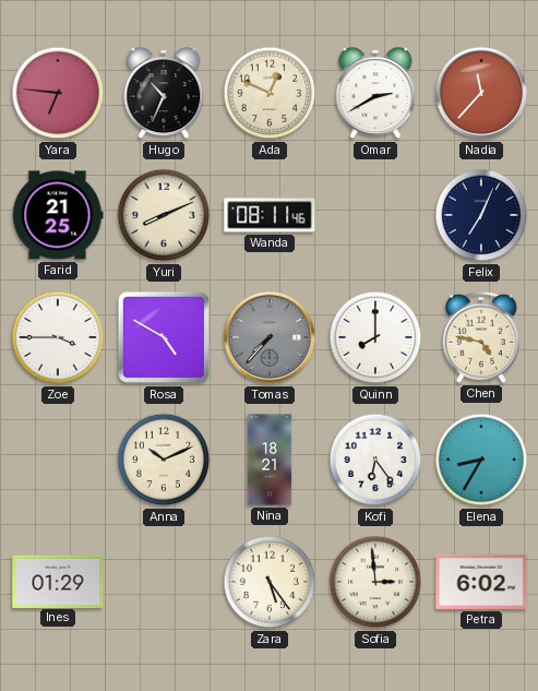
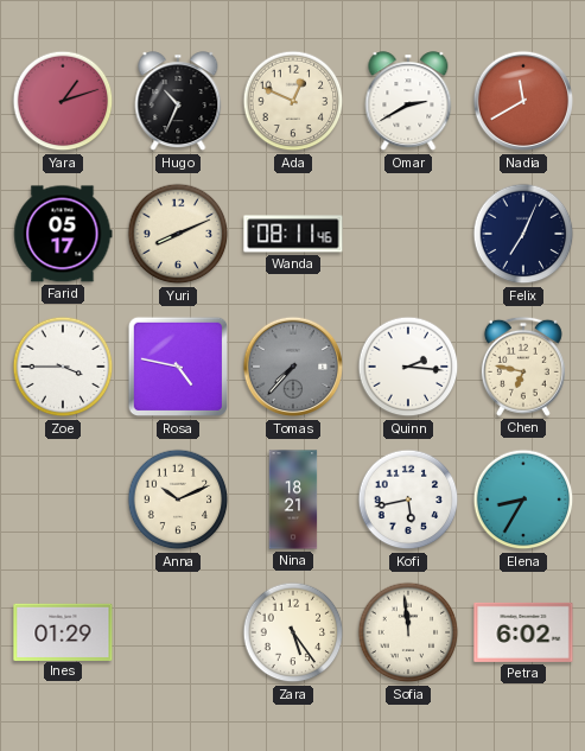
Yara: 6:46 -> 1:12
Nadia: 11:37 -> 11:40
Farid: 21:25 -> 05:17
Rosa: 4:50 -> 4:47
Quinn: 8:00 -> 2:16
Chen: 4:47 -> 6:47
Kofi: 6:24 -> 5:43
Sofia: 2:59 -> 11:59
